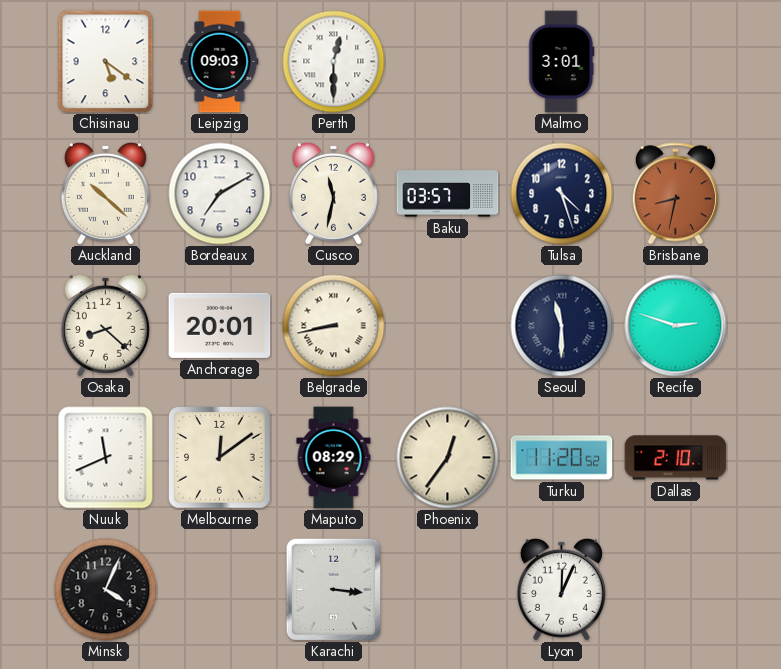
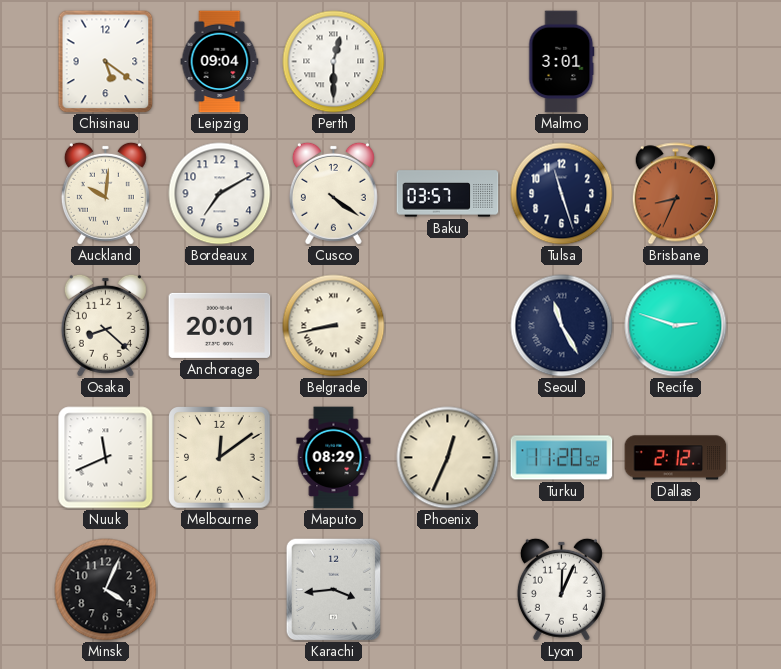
Leipzig: 09:03 -> 09:04
Auckland: 10:22 -> 10:01
Cusco: 11:32 -> 4:21
Tulsa: 4:27 -> 11:27
Brisbane: 8:32 -> 8:34
Seoul: 11:30 -> 11:25
Phoenix: 12:36 -> 12:34
Dallas: 2:10 -> 2:12
Karachi: 3:16 -> 3:44
